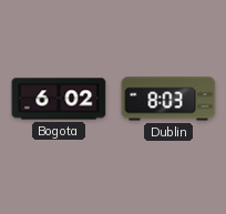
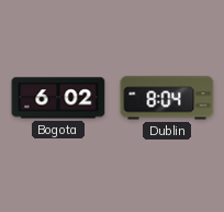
Dublin: 8:03 -> 8:04
